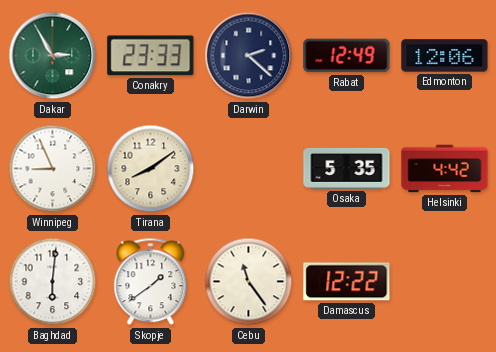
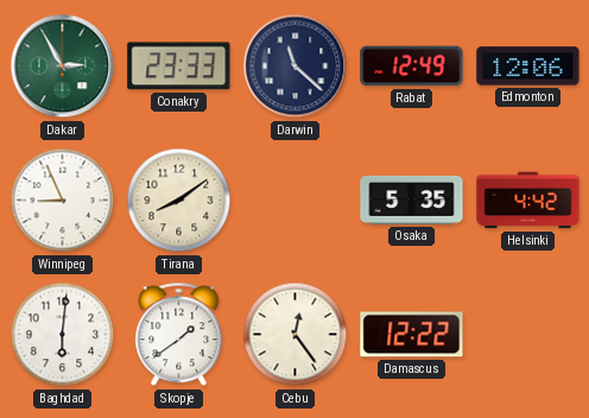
Darwin: 2:22 -> 11:22
Cebu: 11:24 -> 12:24
